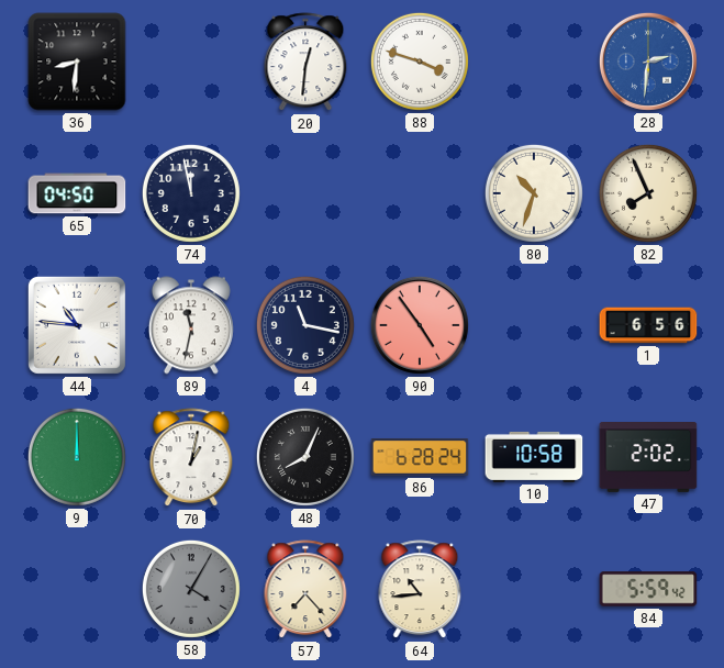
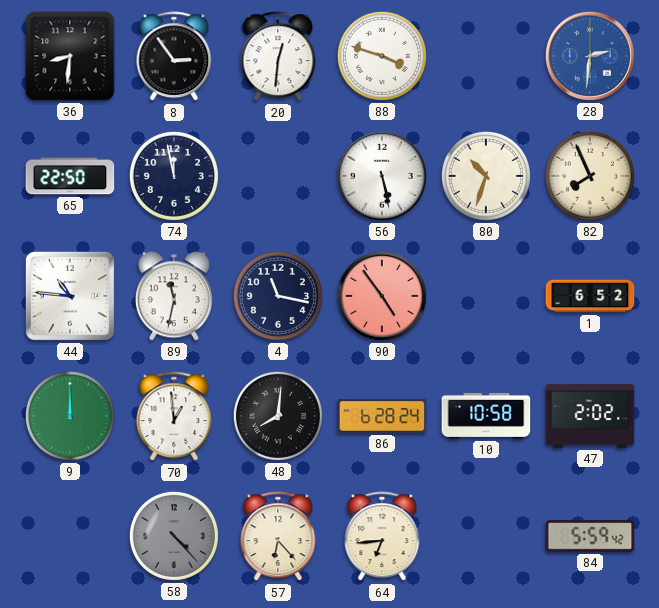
8: none -> 2:54
65: 04:50 -> 22:50
56: none -> 5:28
1: 6:56 -> 6:52
70: 1:02 -> 12:59
48: 8:04 -> 8:01
58: 4:05 -> 4:23
57: 7:23 -> 6:23
64: 10:44 -> 6:44
